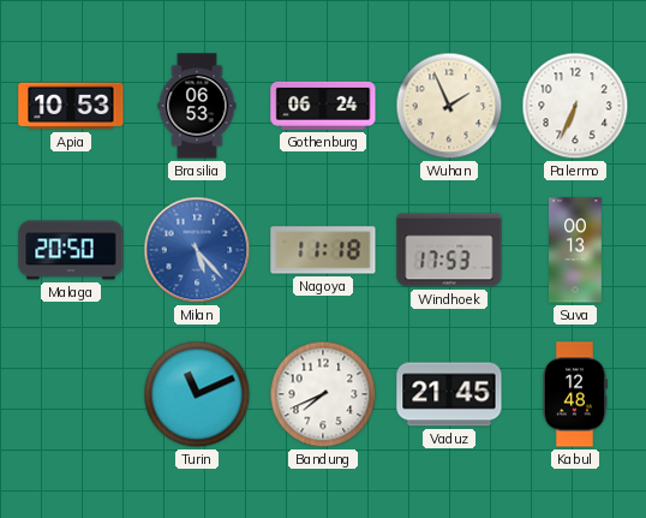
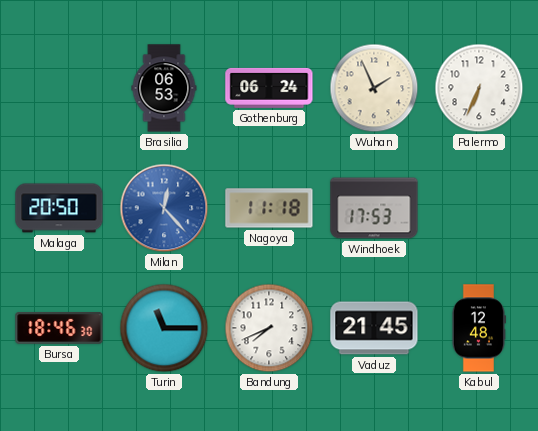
Apia: 10:53 -> none
Milan: 5:23 -> 12:23
Suva: 00:13 -> none
Bursa: none -> 18:46
Turin: 11:11 -> 11:15
